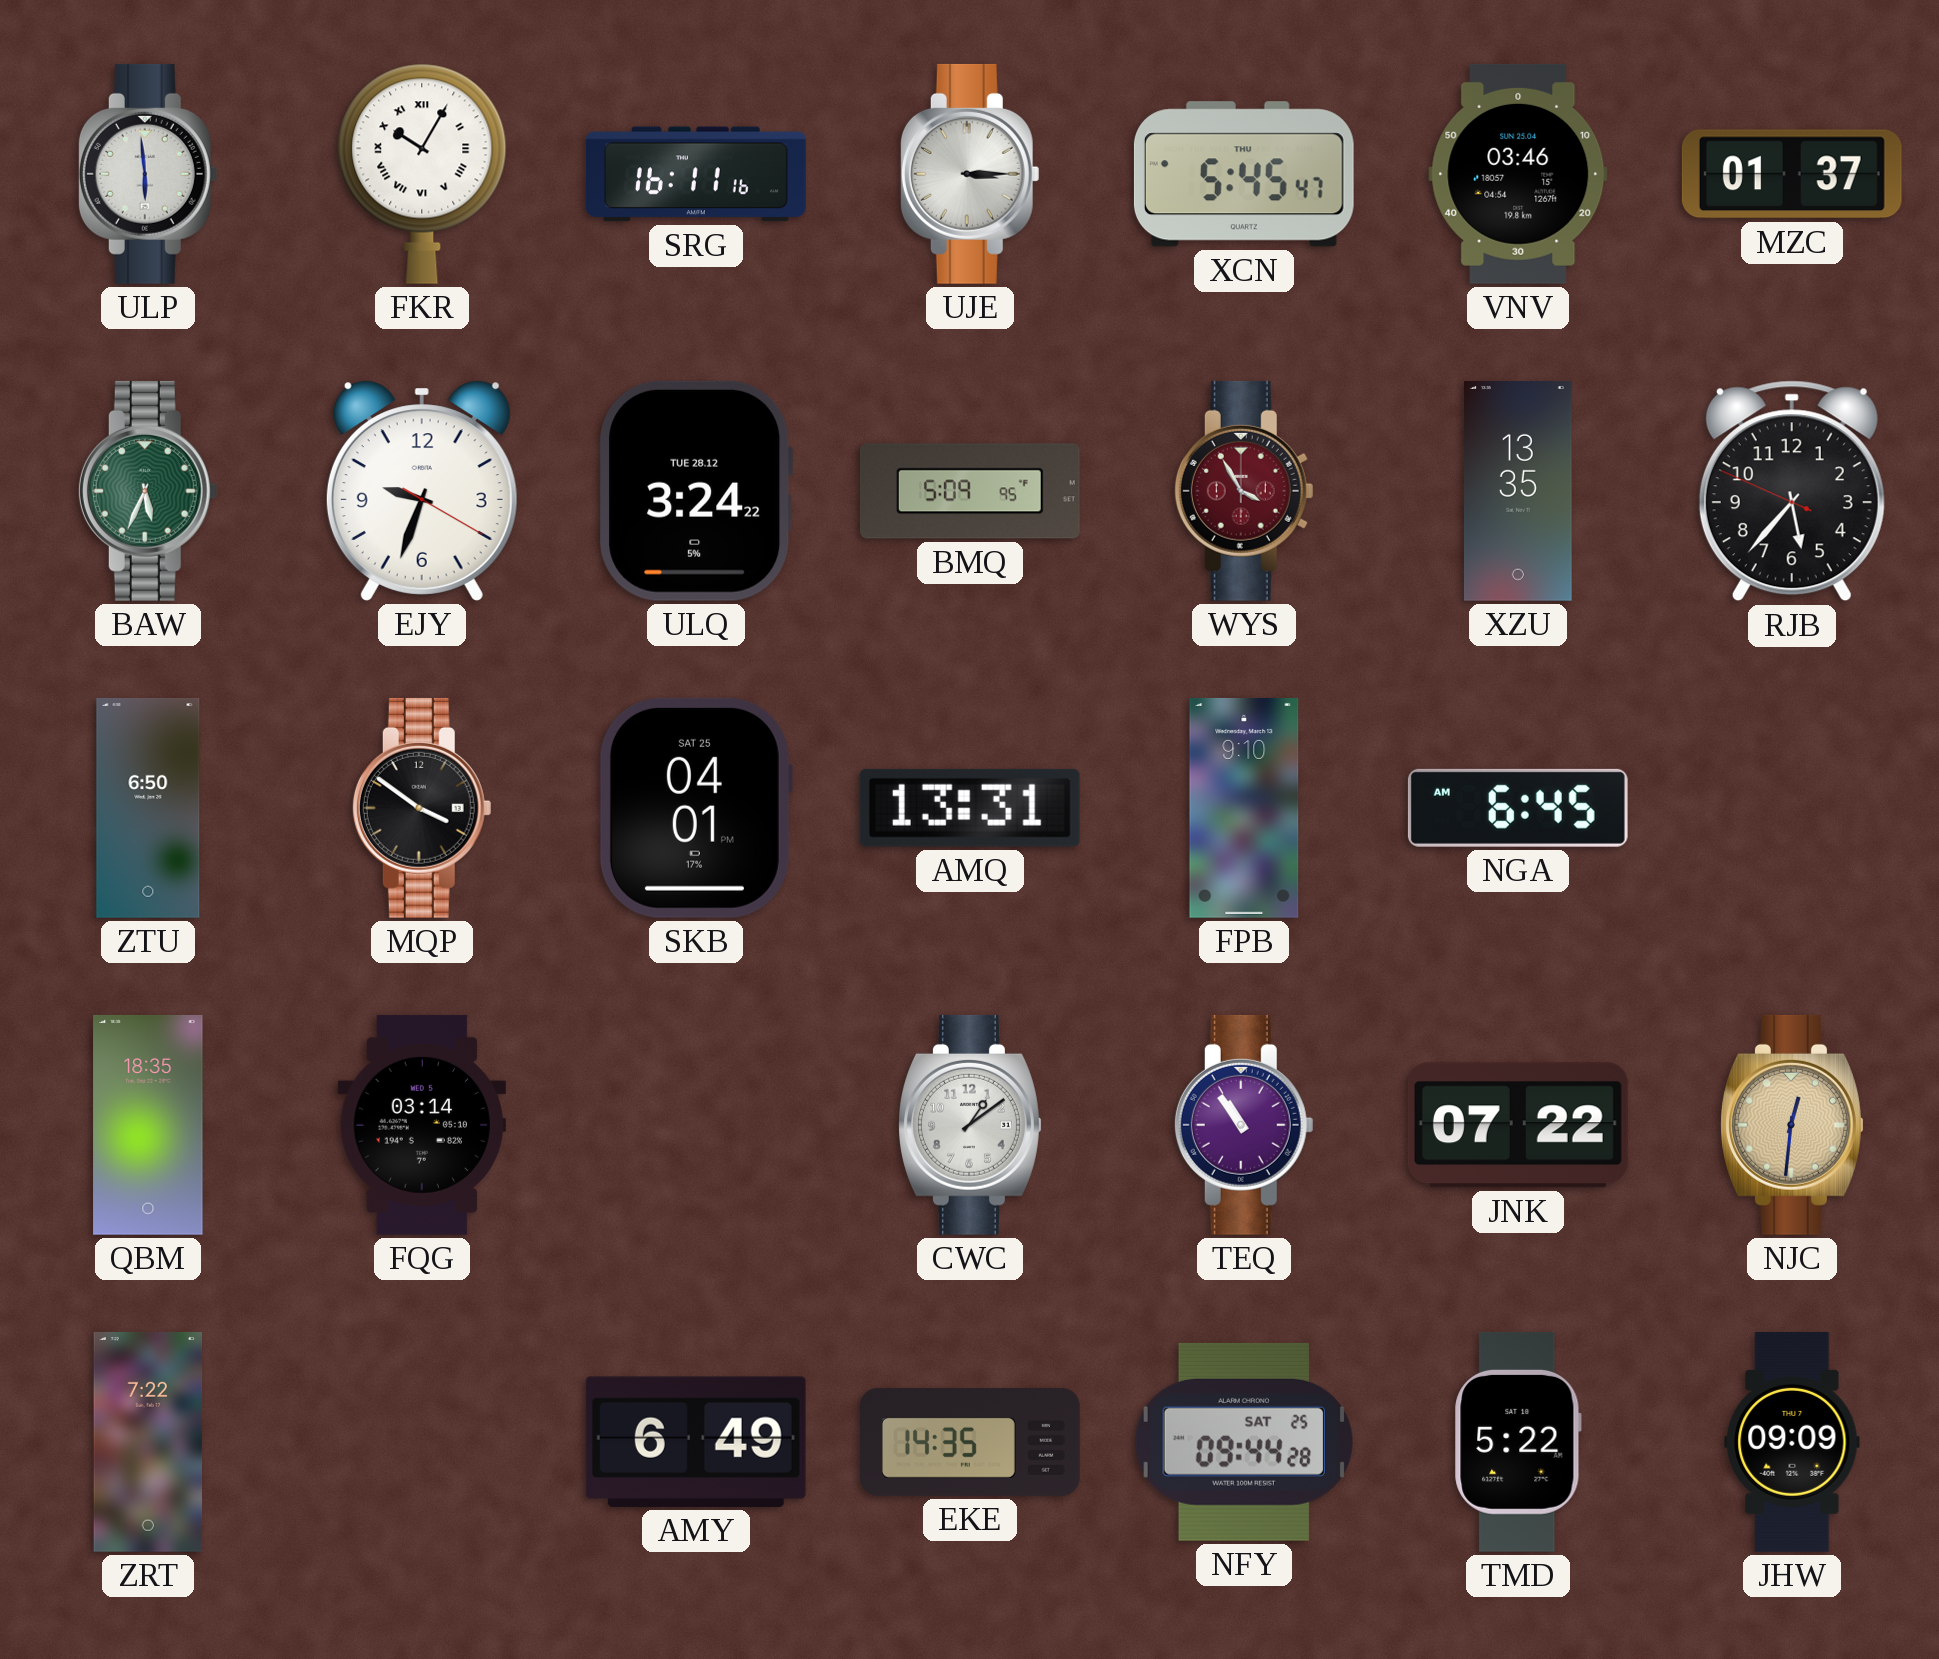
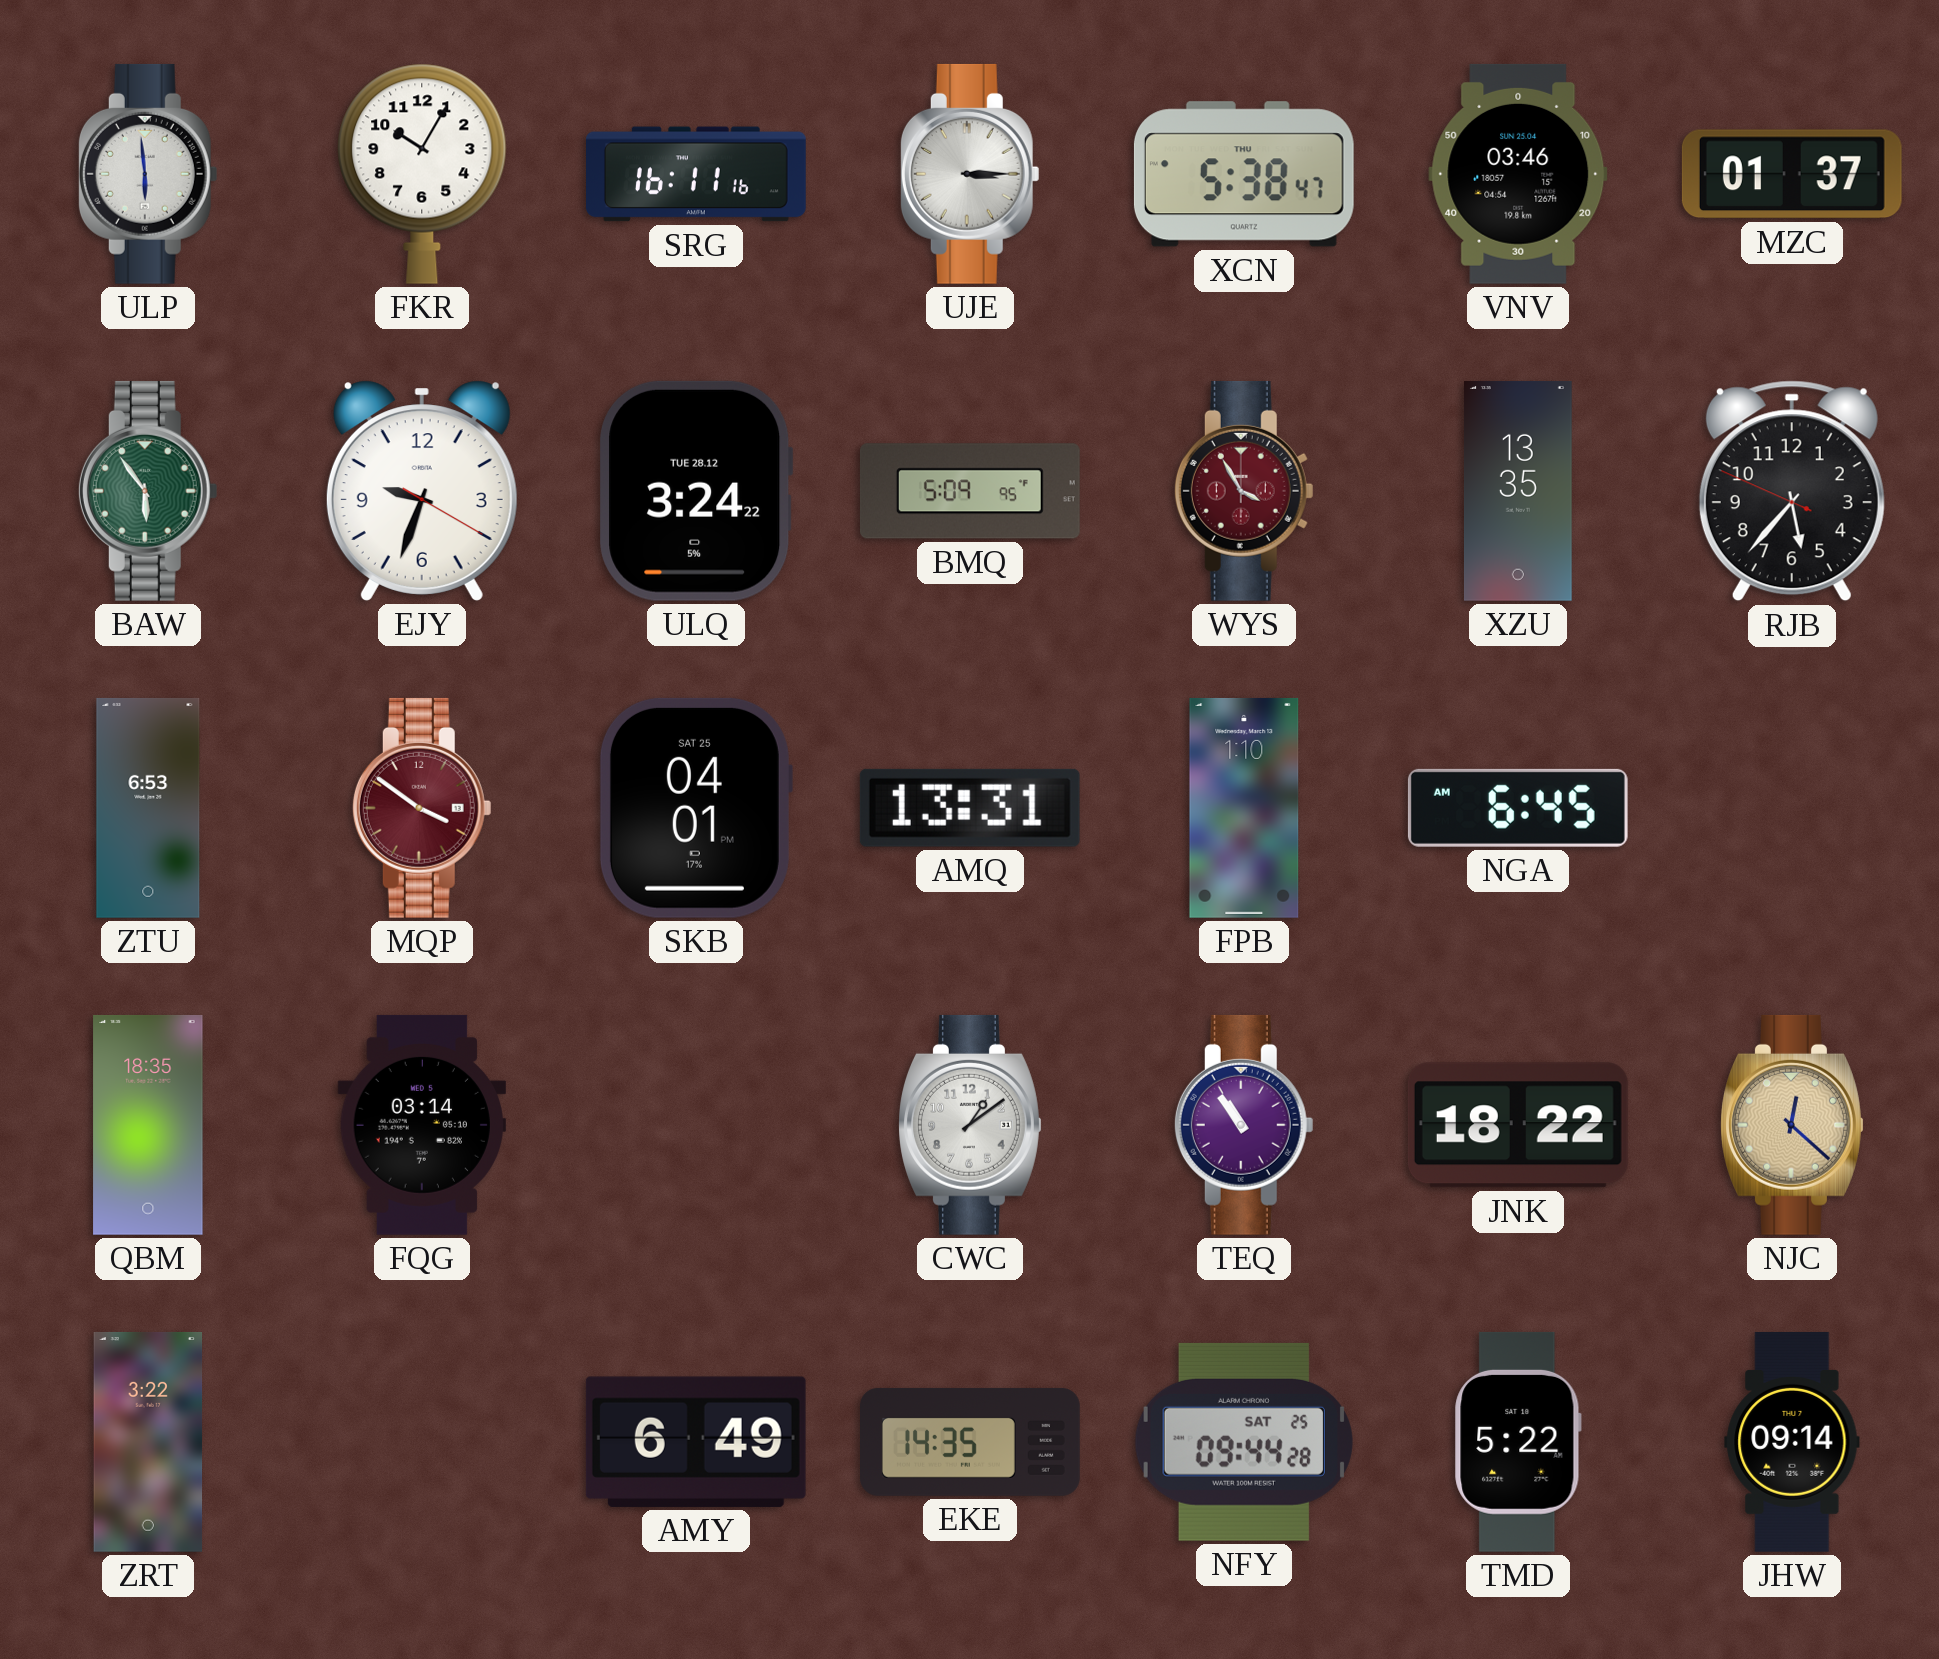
FKR numerals: Roman -> Arabic
XCN: 5:45 -> 5:38
BAW: 5:34 -> 5:54
ZTU: 6:50 -> 6:53
MQP dial: black -> burgundy
FPB: 9:10 -> 1:10
JNK: 07:22 -> 18:22
NJC: 12:31 -> 12:22
ZRT: 7:22 -> 3:22
JHW: 09:09 -> 09:14
